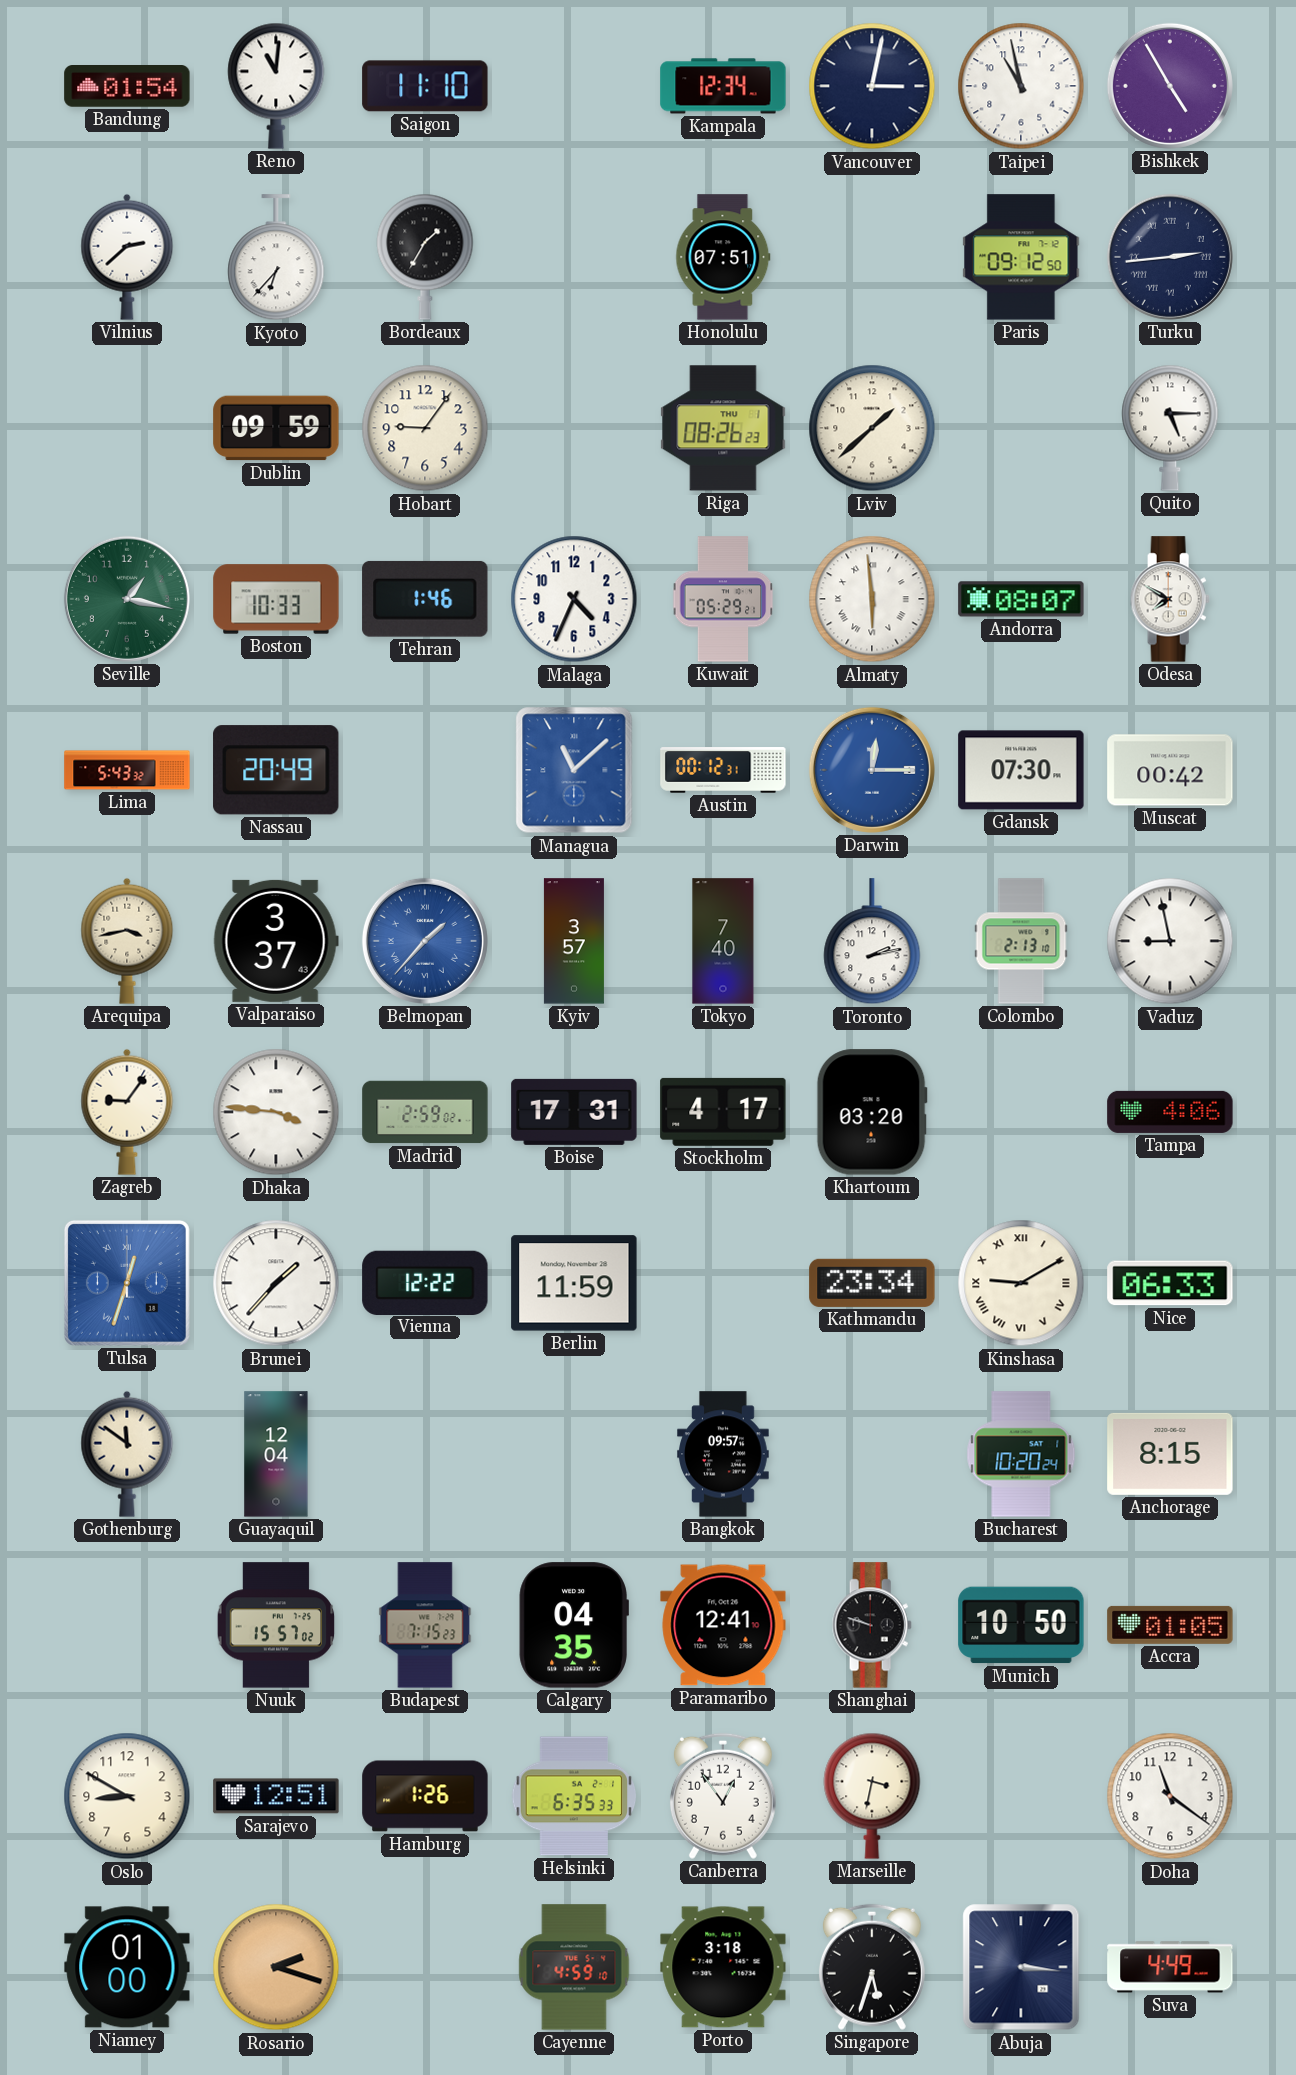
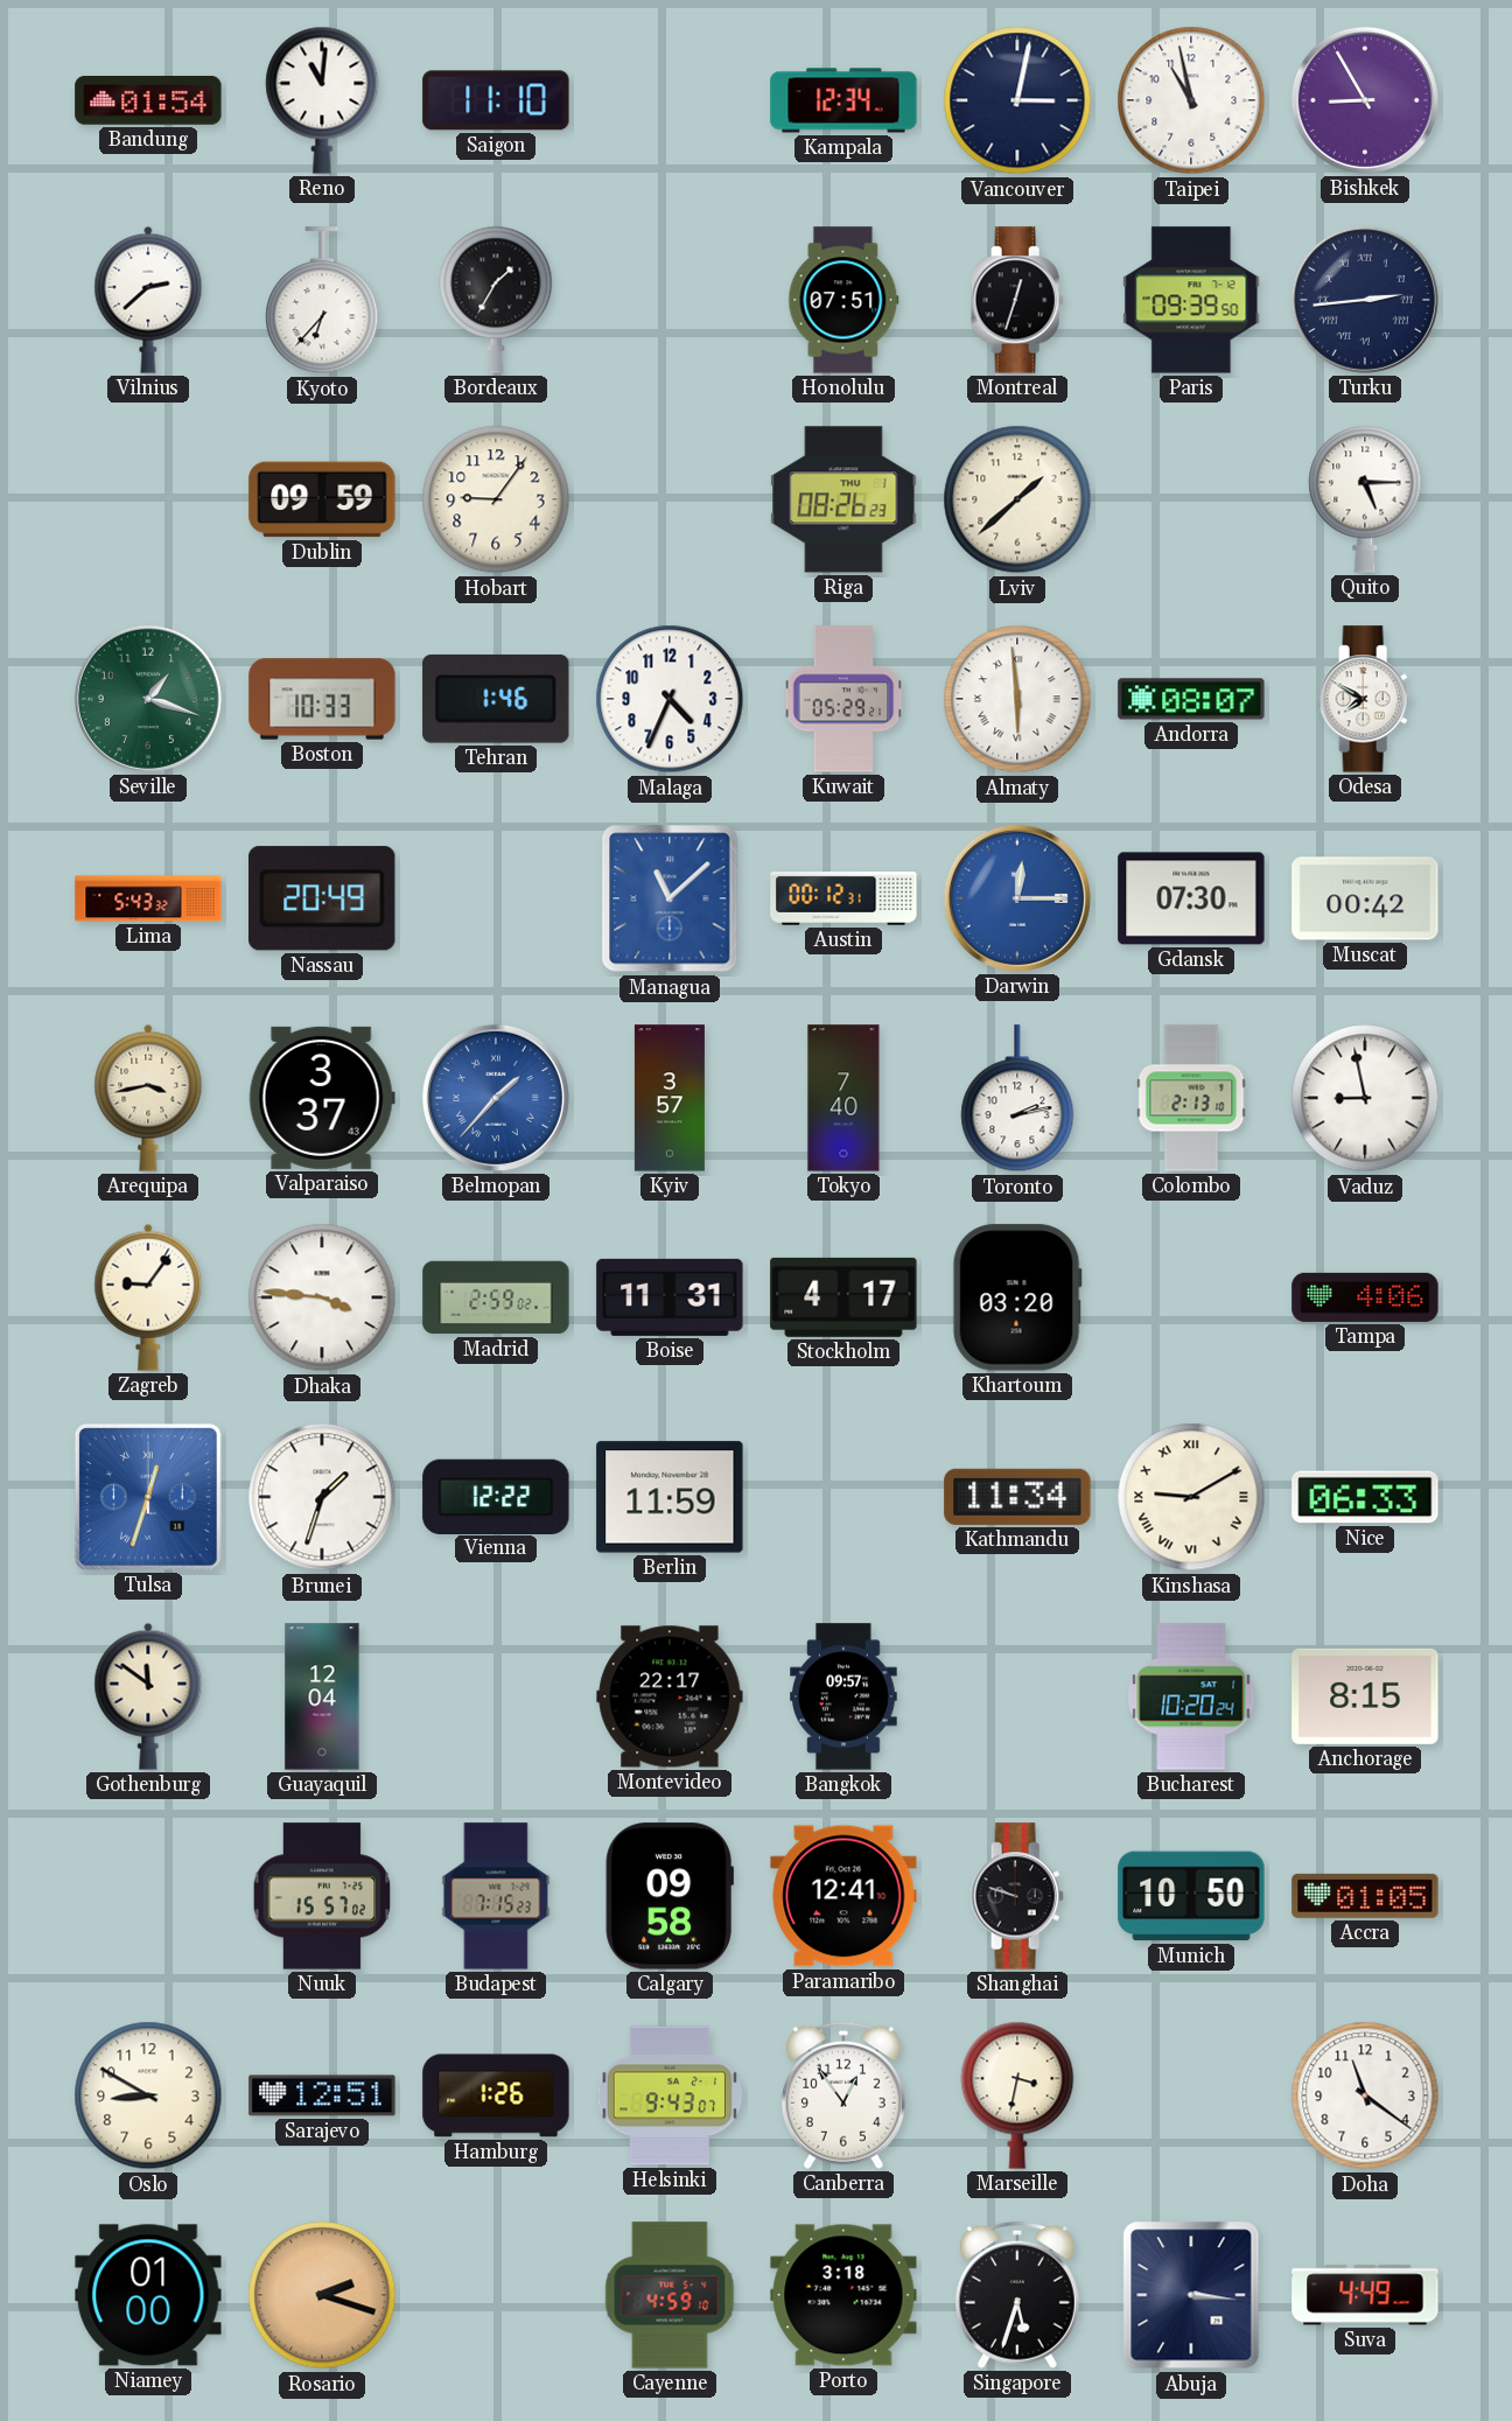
Bishkek: 4:55 -> 8:55
Montreal: none -> 12:33
Paris: 09:12 -> 09:39
Seville: 1:17 -> 1:18
Boise: 17:31 -> 11:31
Brunei: 1:37 -> 1:33
Kathmandu: 23:34 -> 11:34
Montevideo: none -> 22:17
Calgary: 04:35 -> 09:58
Helsinki: 6:35 -> 9:43
